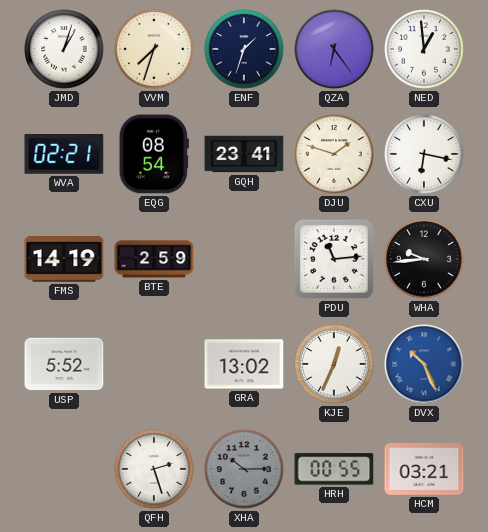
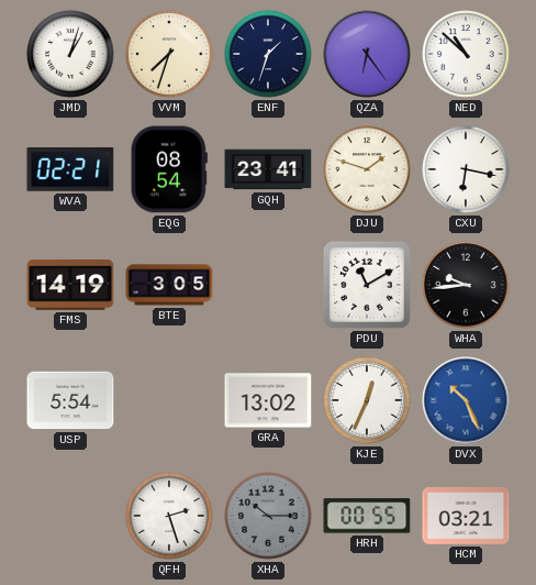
NED: 12:59 -> 10:52
BTE: 2:59 -> 3:05
PDU: 11:14 -> 11:10
USP: 5:52 -> 5:54
